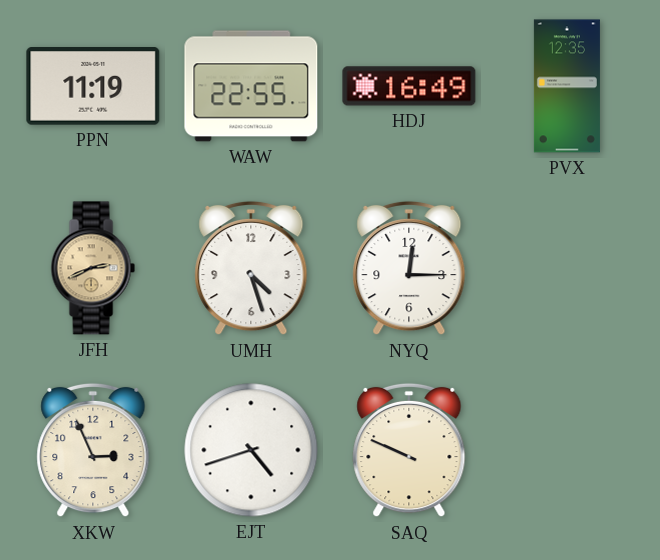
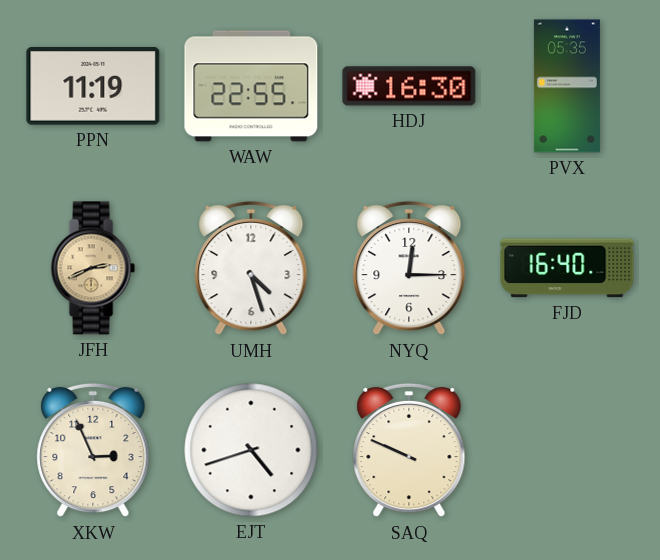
HDJ: 16:49 -> 16:30
PVX: 12:35 -> 05:35
FJD: none -> 16:40
